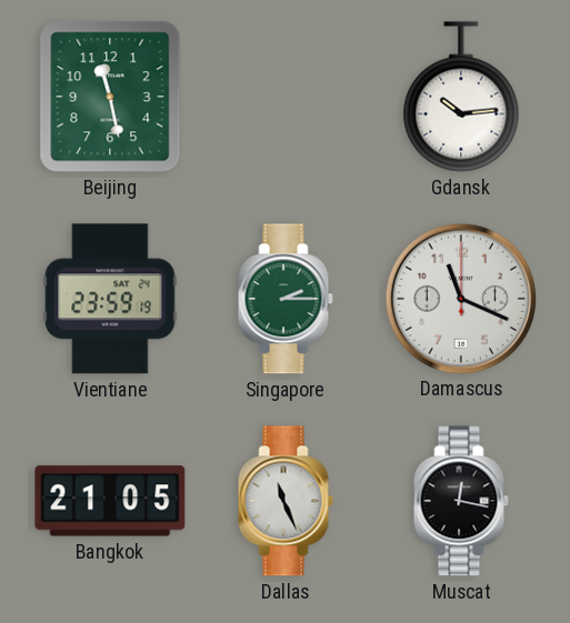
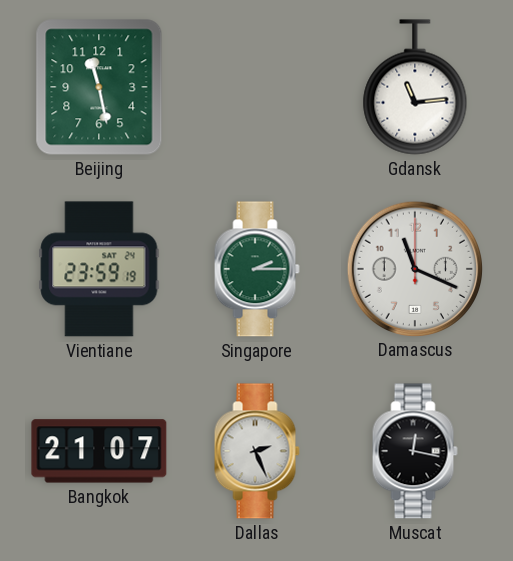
Gdansk: 10:14 -> 11:14
Bangkok: 21:05 -> 21:07
Dallas: 11:26 -> 2:26
